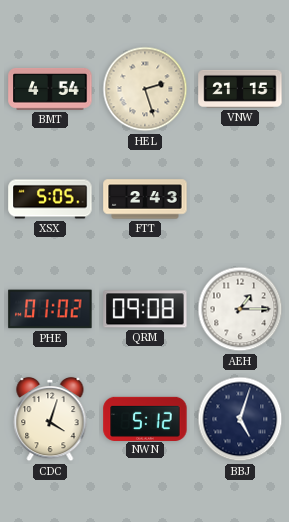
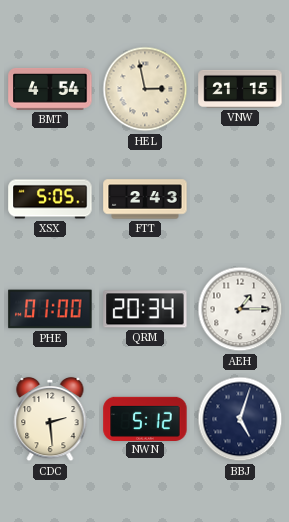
HEL: 2:27 -> 2:58
PHE: 01:02 -> 01:00
QRM: 09:08 -> 20:34
CDC: 4:03 -> 2:29
